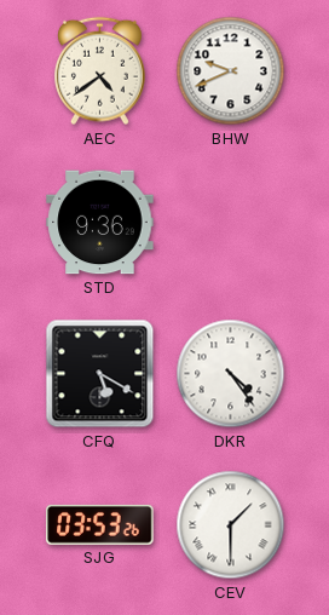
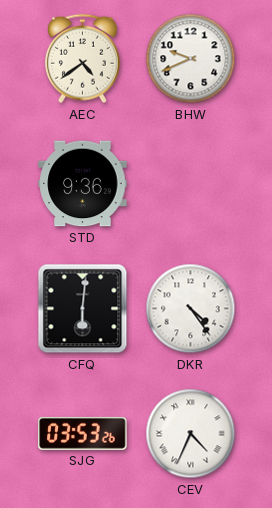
CFQ: 5:20 -> 6:01
CEV: 1:30 -> 4:34
